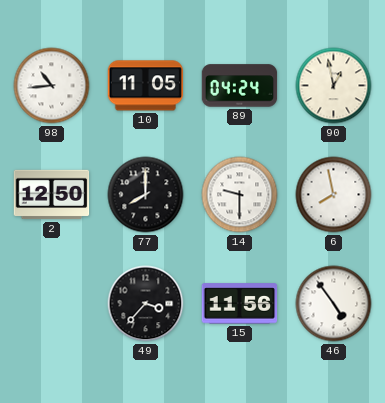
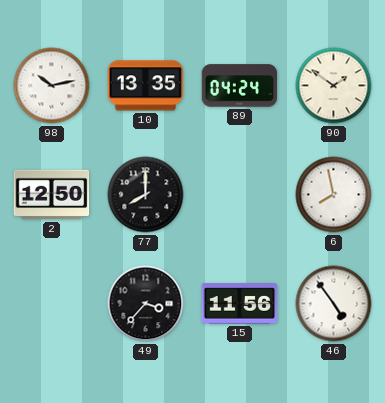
98: 10:44 -> 10:13
10: 11:05 -> 13:35
90: 12:58 -> 1:51
14: 9:30 -> none
